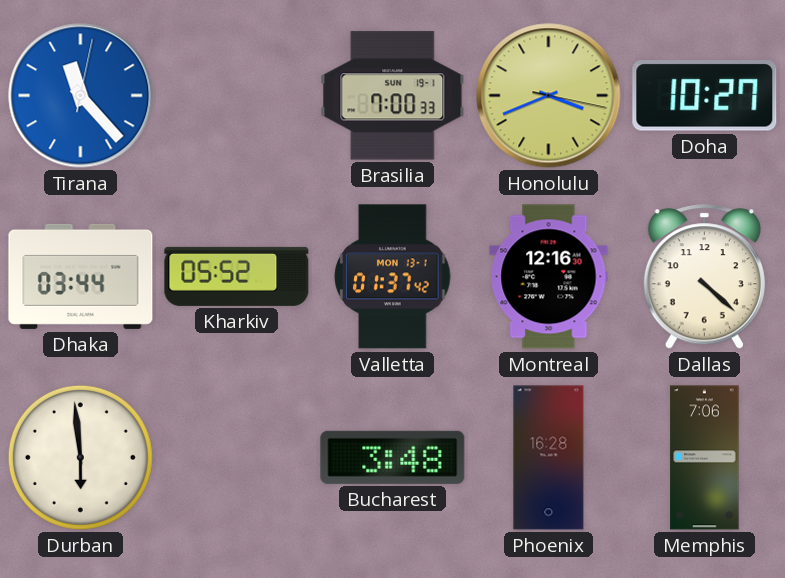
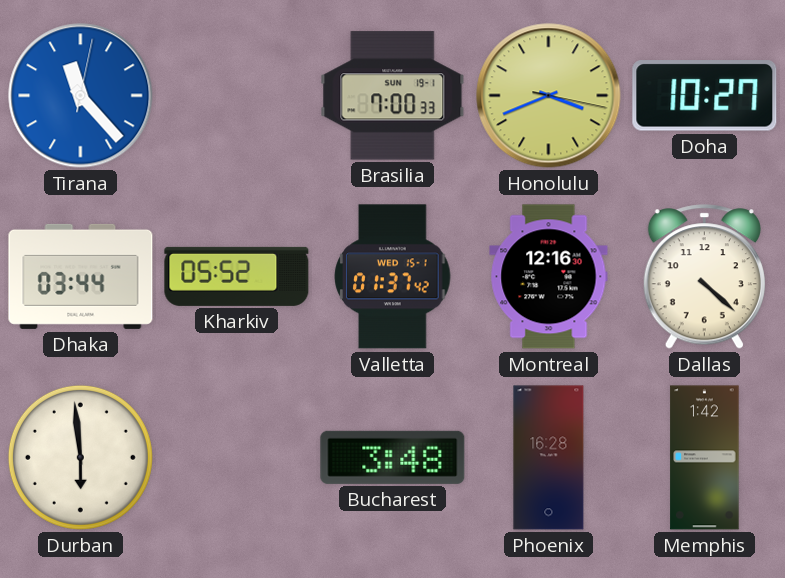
Valletta date: MON 13-1 -> WED 15-1
Memphis: 7:06 -> 1:42
